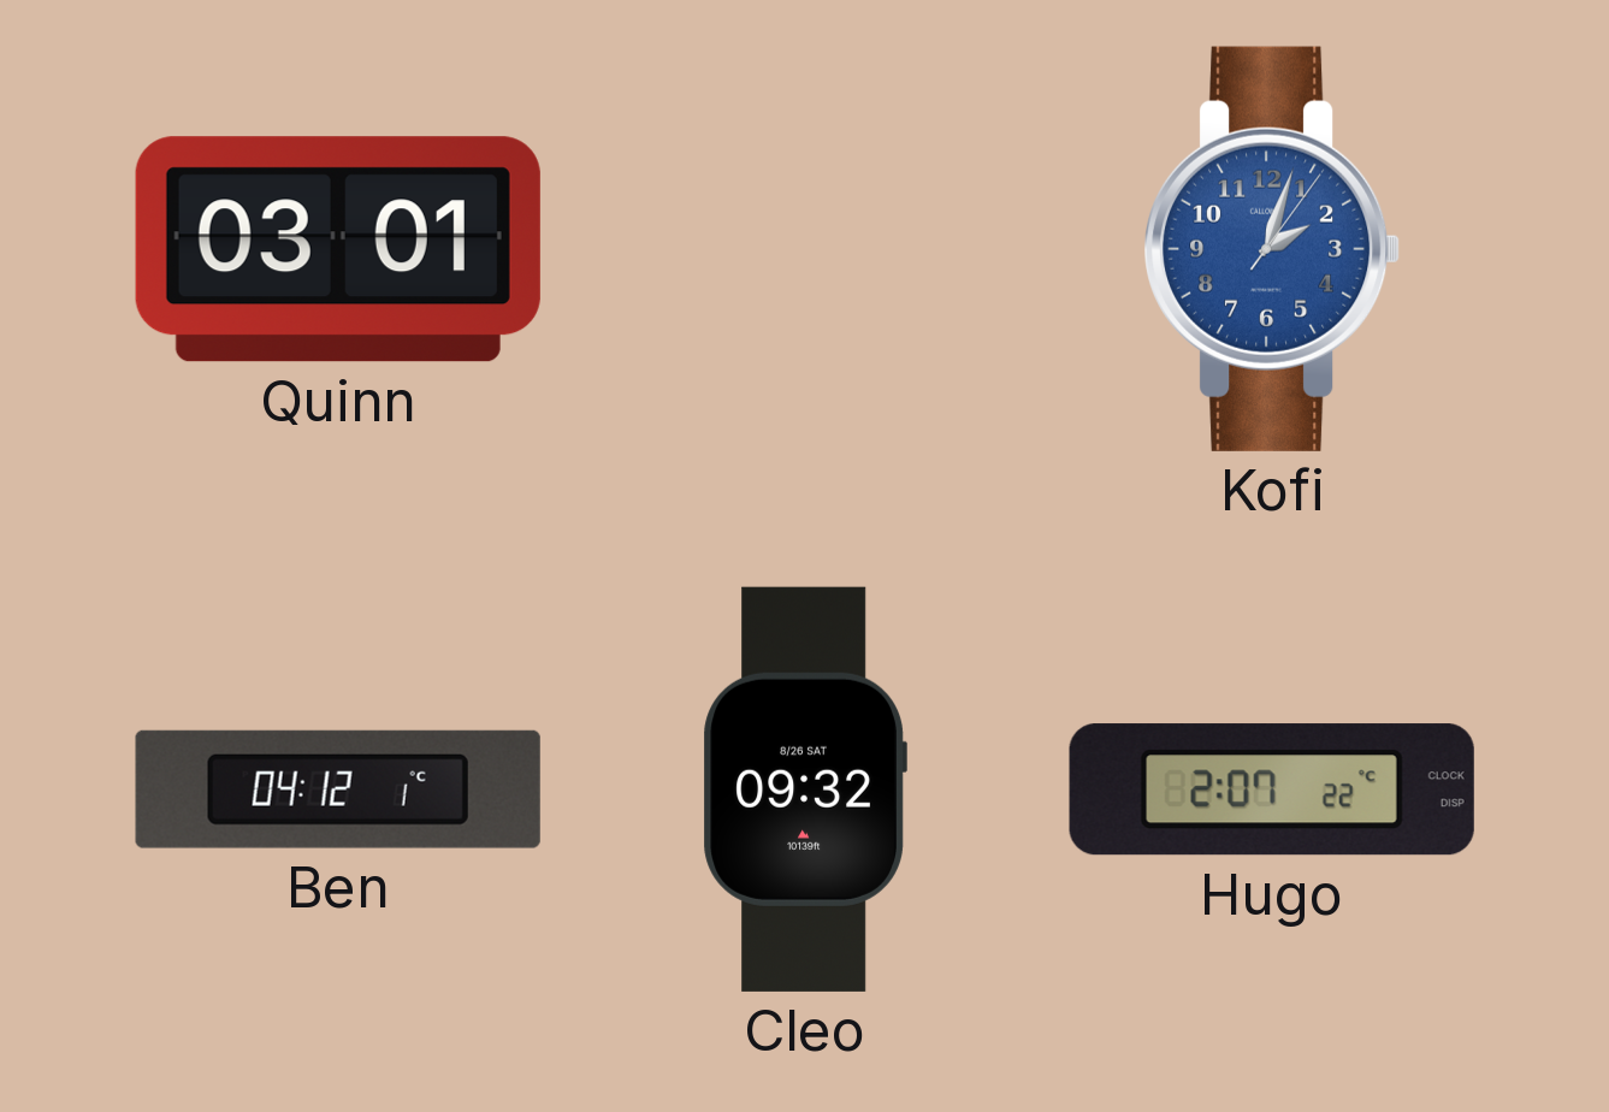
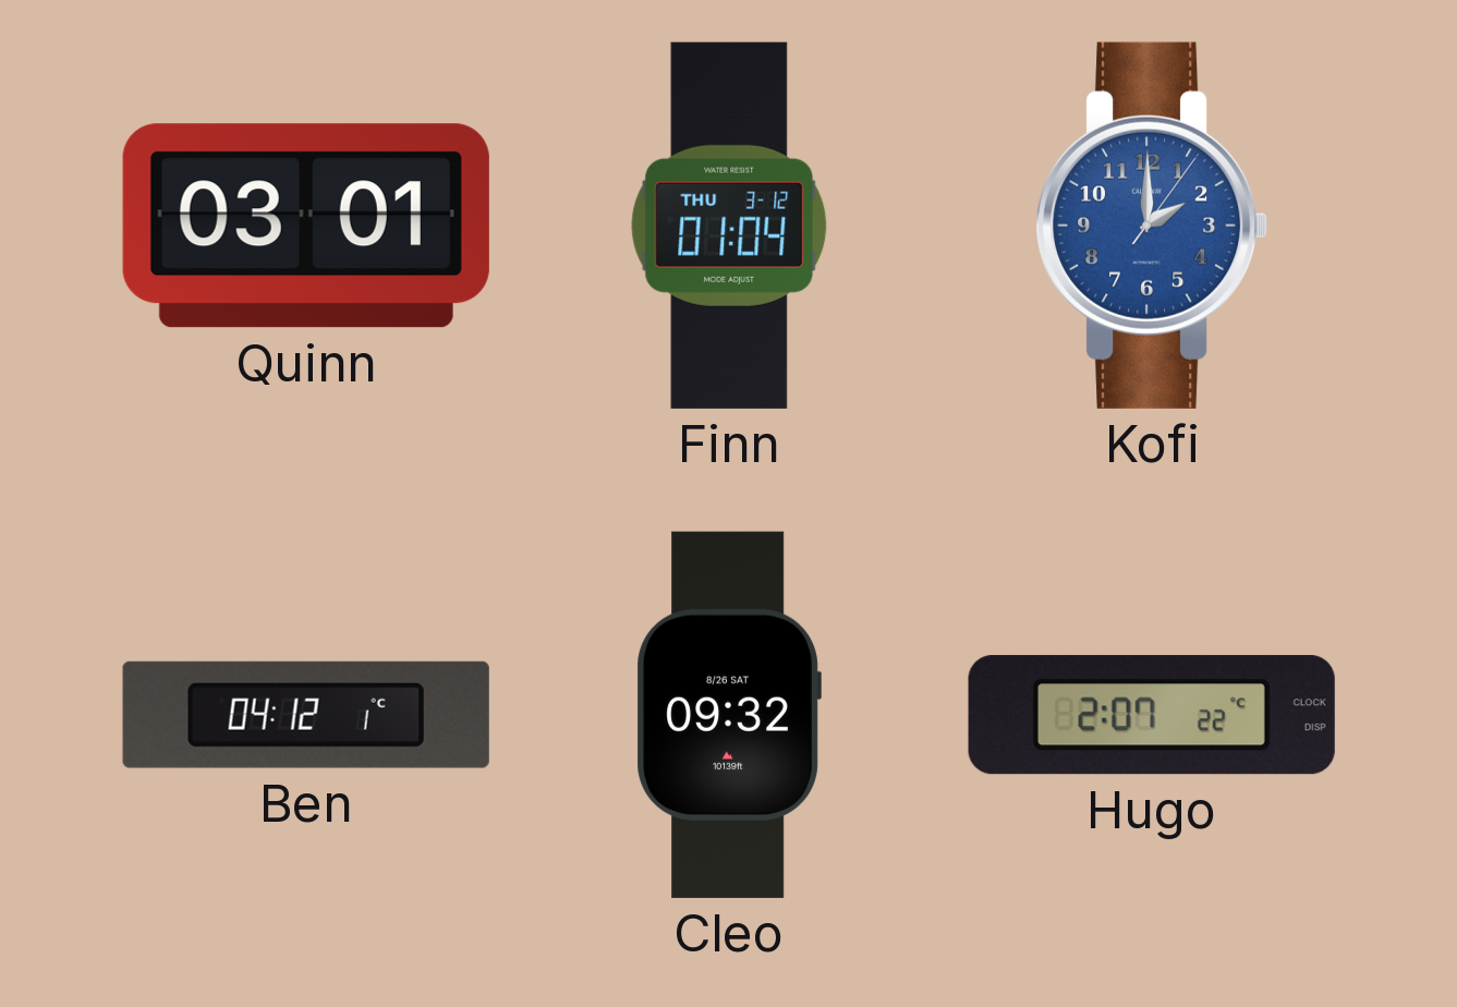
Finn: none -> 01:04
Kofi: 2:03 -> 2:00
